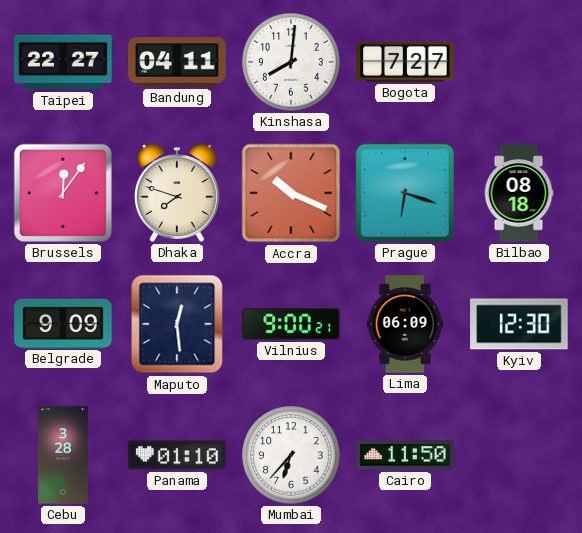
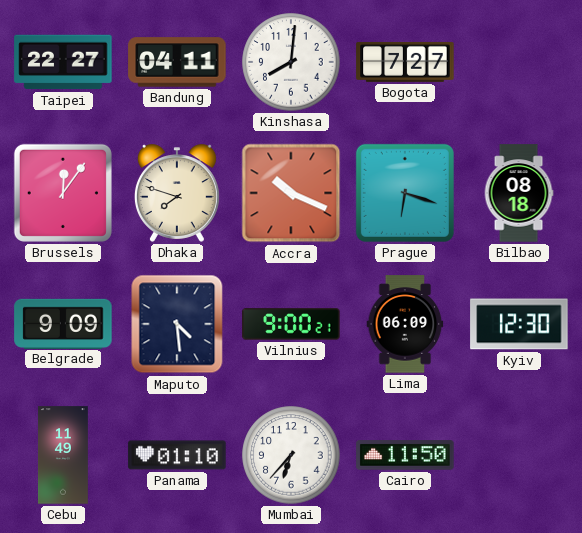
Maputo: 12:29 -> 4:29
Cebu: 3:28 -> 11:49
